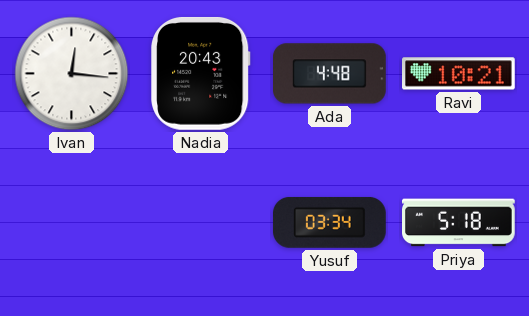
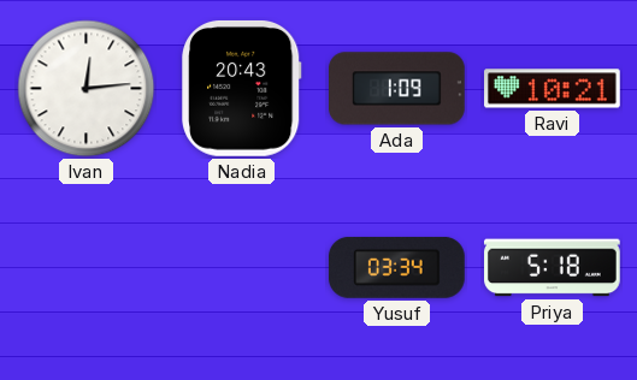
Ivan: 12:16 -> 12:14
Ada: 4:48 -> 1:09
